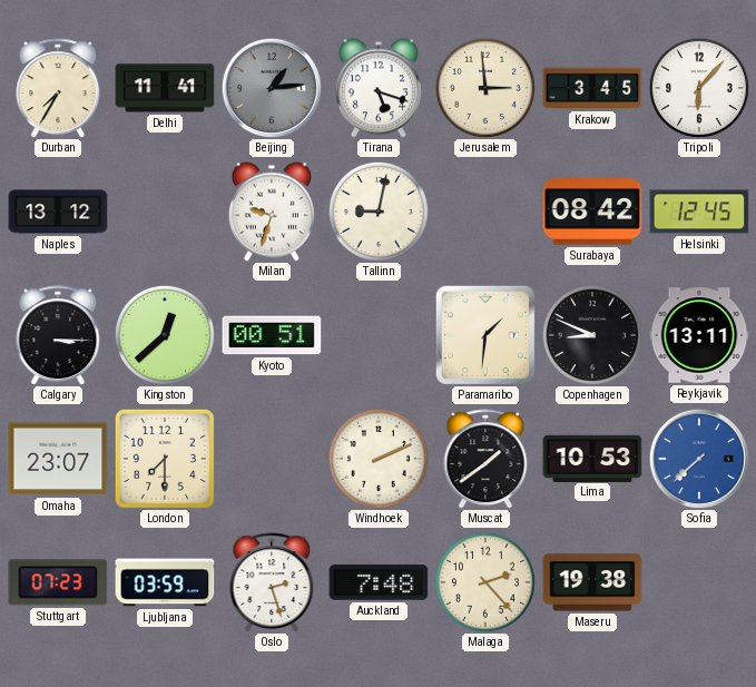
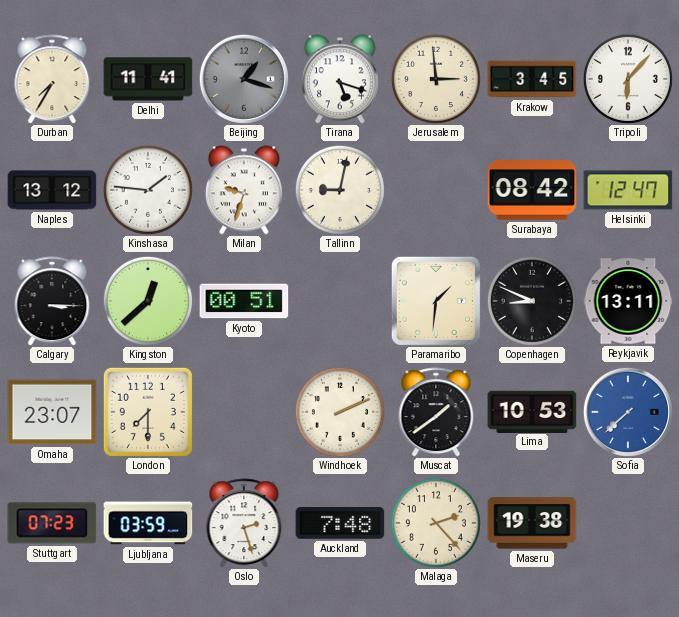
Beijing: 1:14 -> 1:18
Kinshasa: none -> 1:46
Helsinki: 12:45 -> 12:47
